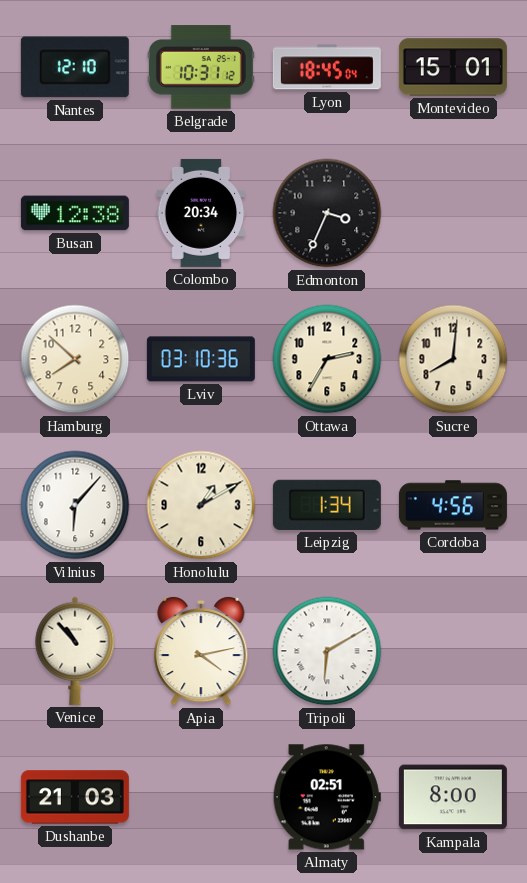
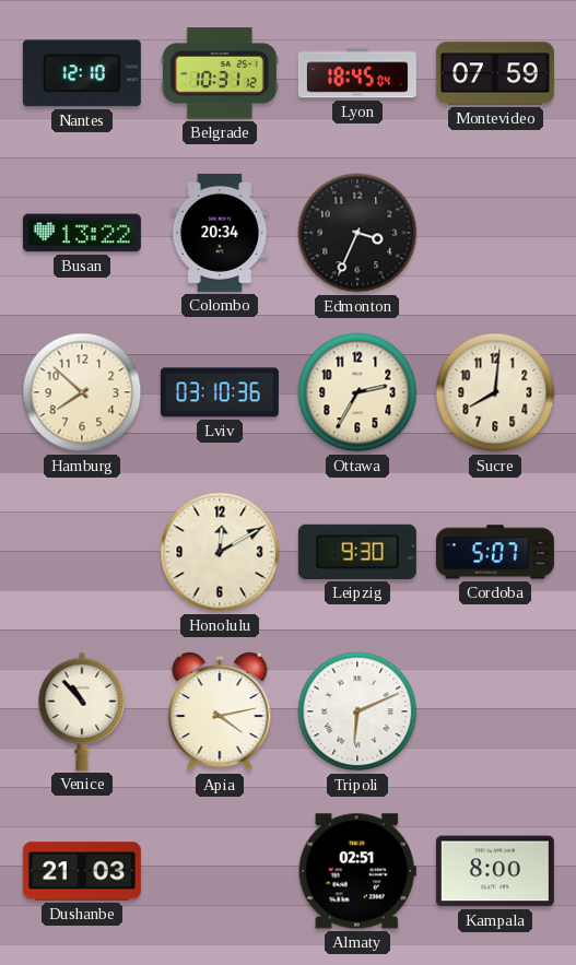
Montevideo: 15:01 -> 07:59
Busan: 12:38 -> 13:22
Vilnius: 6:07 -> none
Honolulu: 1:10 -> 12:10
Leipzig: 1:34 -> 9:30
Cordoba: 4:56 -> 5:07
Tripoli: 6:10 -> 6:11
